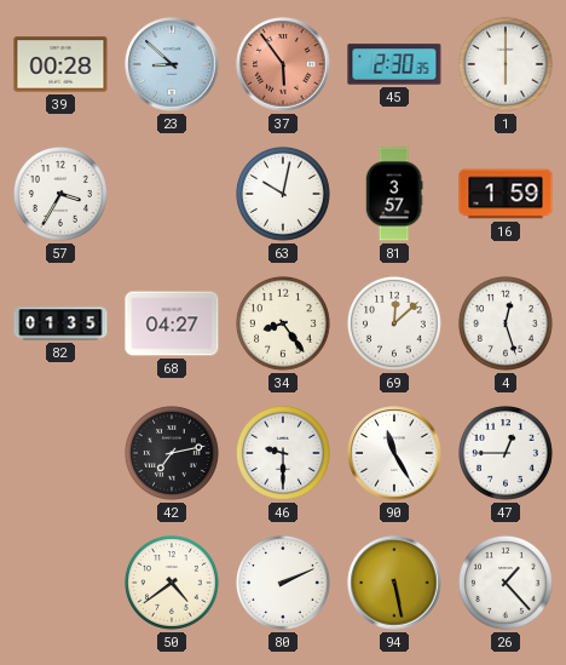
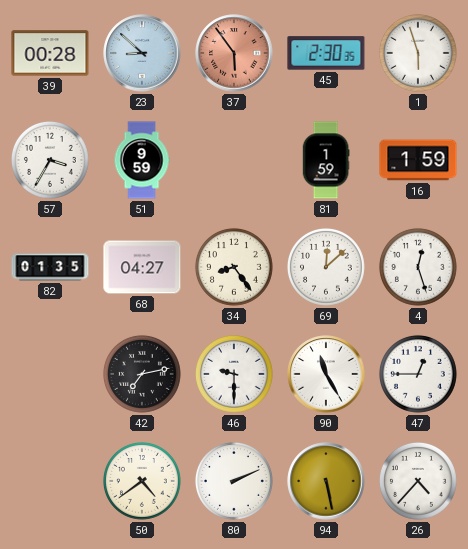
1: 6:00 -> 5:57
51: none -> 9:59
63: 10:02 -> none
81: 3:57 -> 1:59
26: 1:23 -> 4:37
